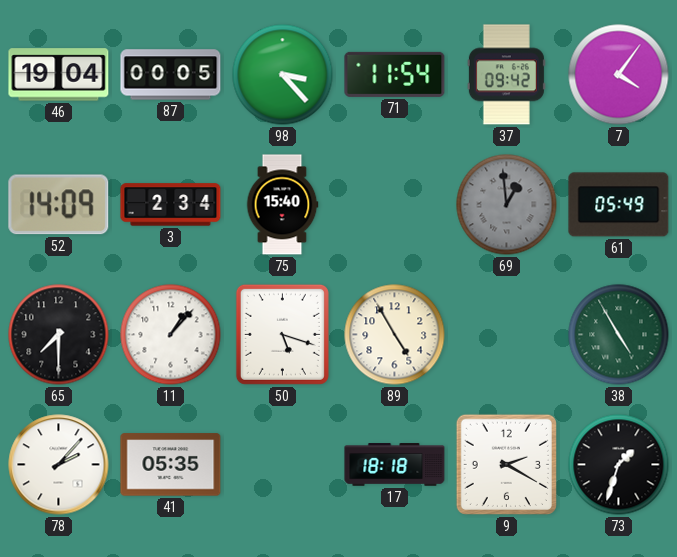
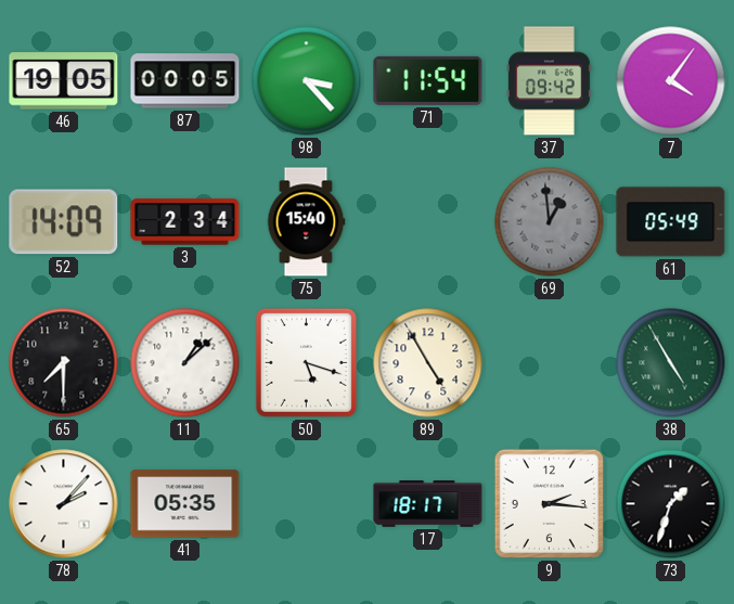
46: 19:04 -> 19:05
11: 1:07 -> 1:08
17: 18:18 -> 18:17
9: 2:20 -> 2:16
